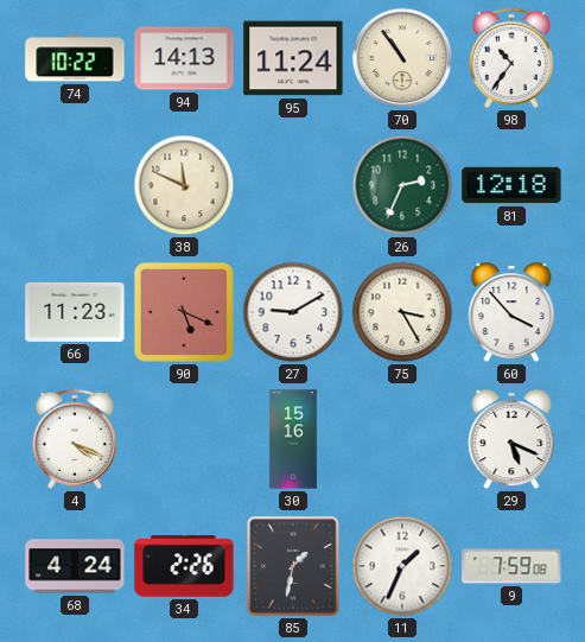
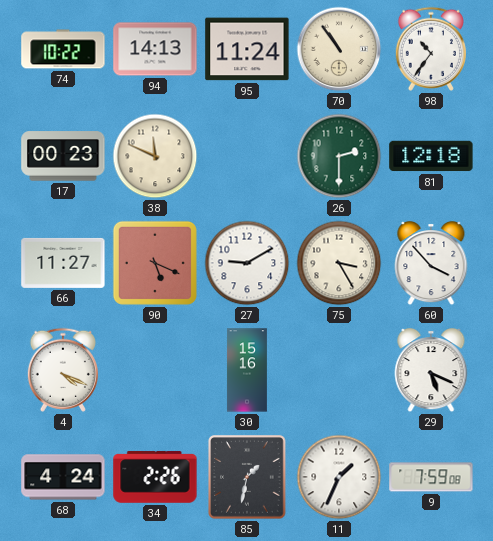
17: none -> 00:23
26: 2:34 -> 2:30
66: 11:23 -> 11:27
